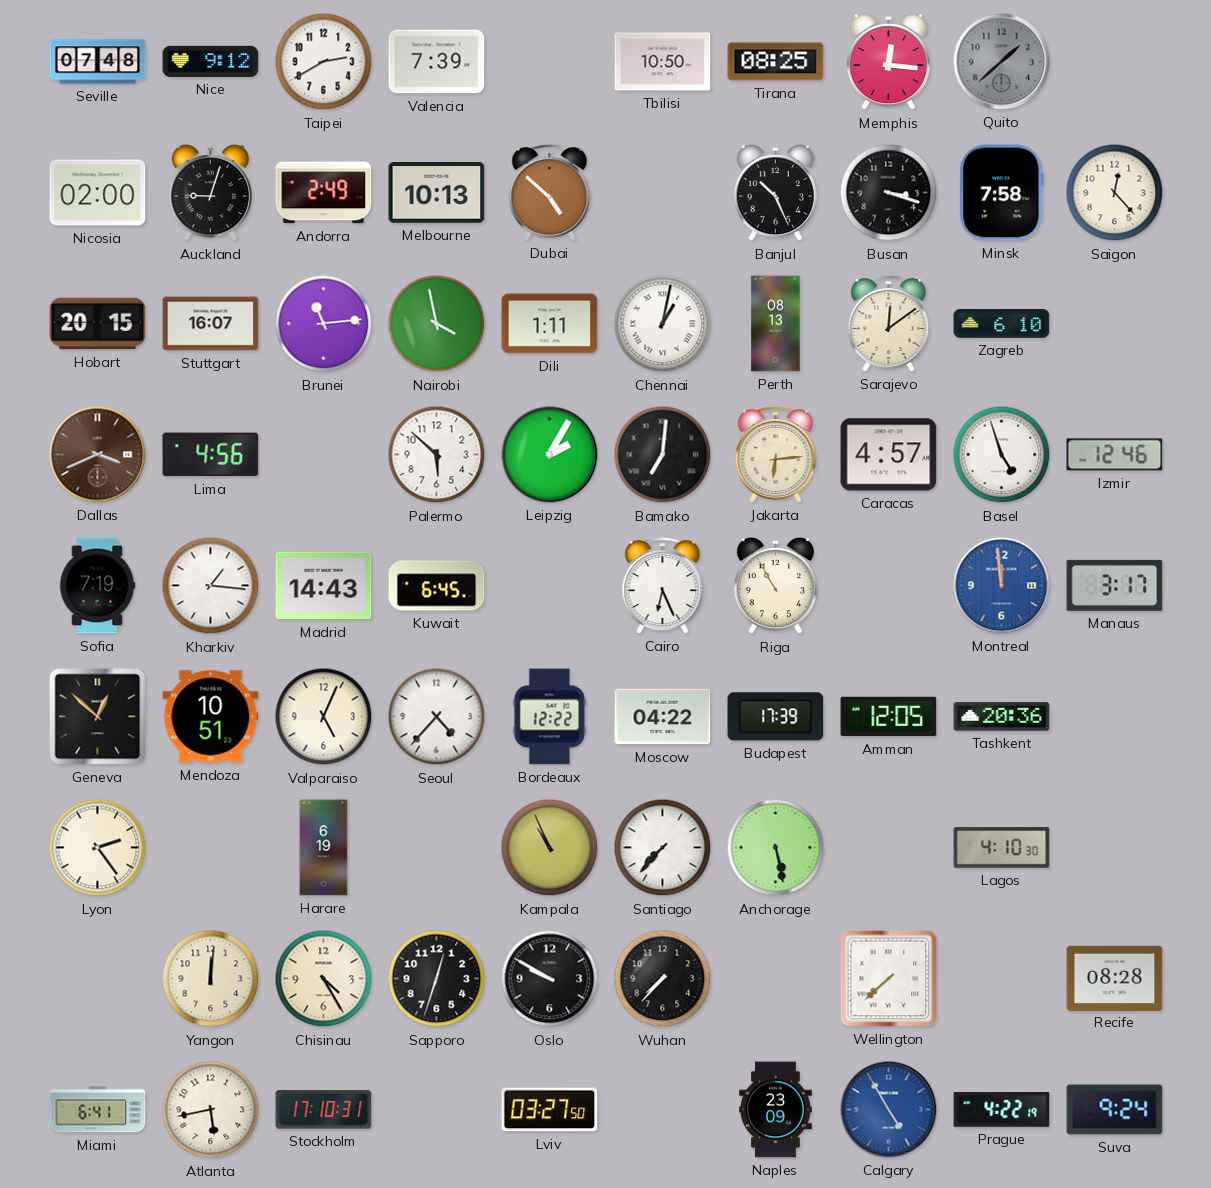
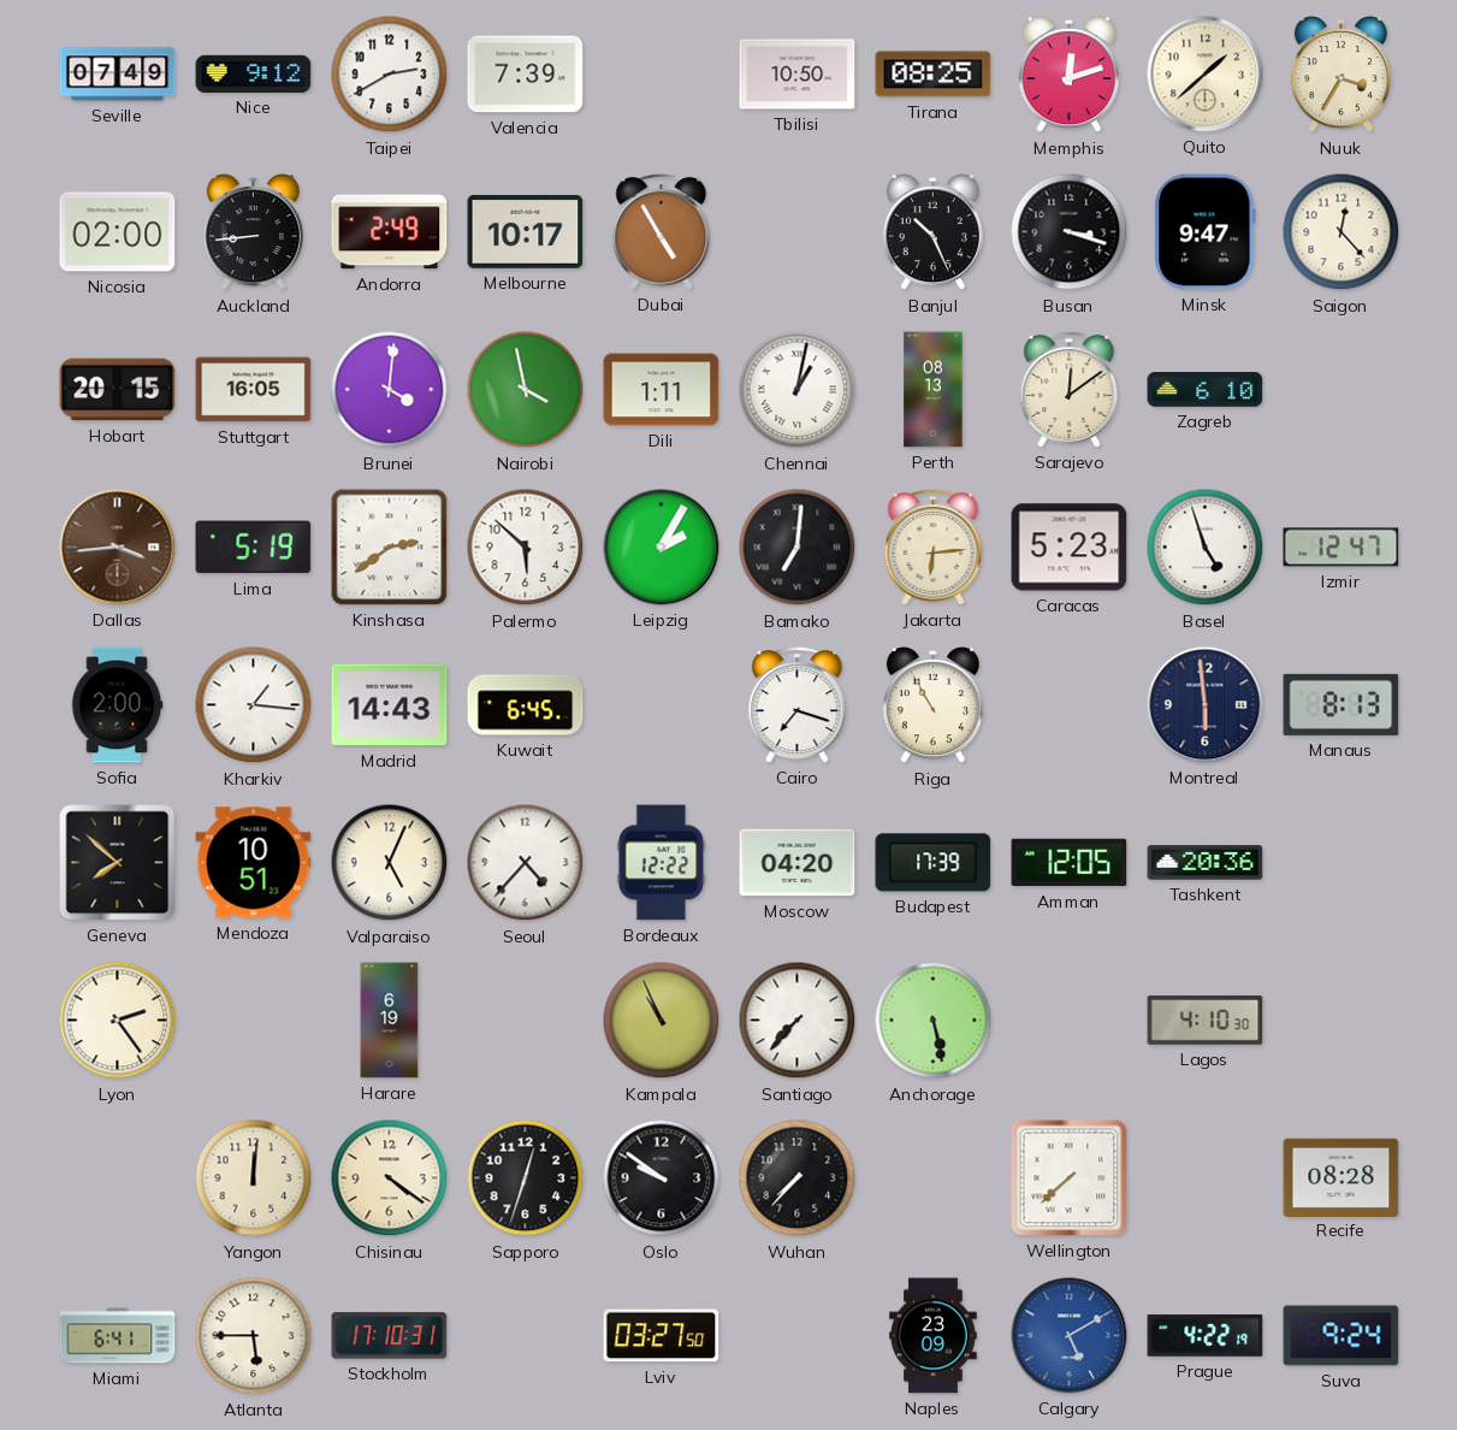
Seville: 07:48 -> 07:49
Memphis: 12:16 -> 12:12
Quito dial: grey -> cream
Nuuk: none -> 3:35
Auckland: 9:03 -> 8:44
Melbourne: 10:13 -> 10:17
Dubai: 4:52 -> 4:55
Minsk: 7:58 -> 9:47
Stuttgart: 16:07 -> 16:05
Brunei: 11:14 -> 4:01
Dallas: 3:41 -> 3:44
Lima: 4:56 -> 5:19
Kinshasa: none -> 2:39
Caracas: 4:57 -> 5:23
Izmir: 12:46 -> 12:47
Sofia: 7:19 -> 2:00
Cairo: 6:26 -> 7:18
Montreal: 11:59 -> 5:59
Montreal dial: blue -> navy
Manaus: 3:17 -> 8:13
Geneva: 12:52 -> 7:52
Moscow: 04:22 -> 04:20
Chisinau: 4:25 -> 4:21
Oslo: 9:50 -> 9:51
Atlanta: 5:43 -> 5:45
Calgary: 4:55 -> 5:10
